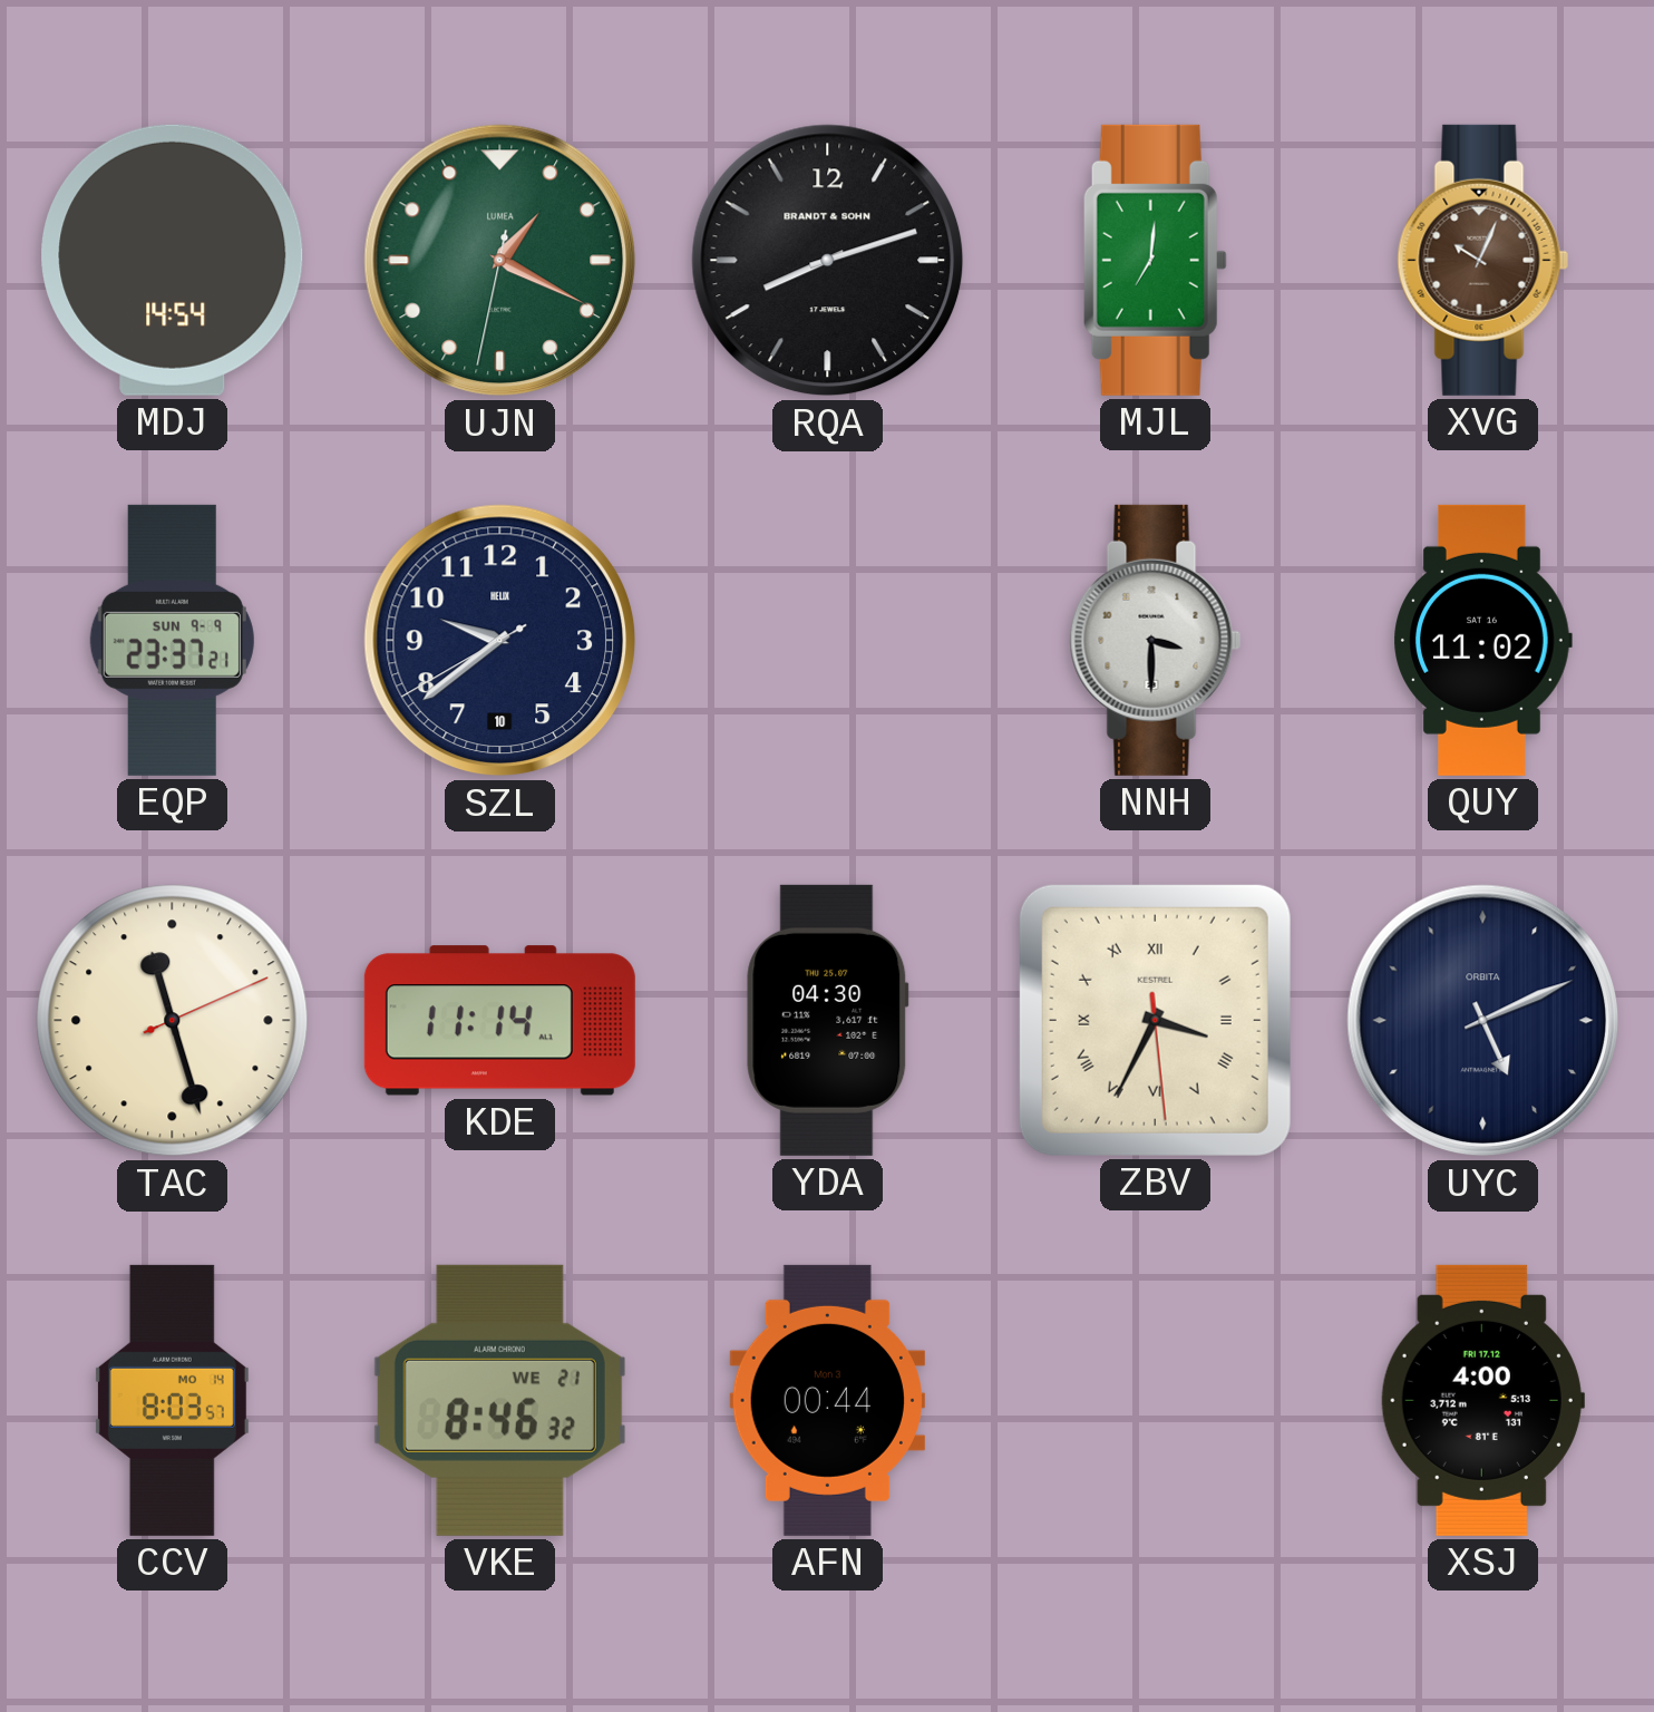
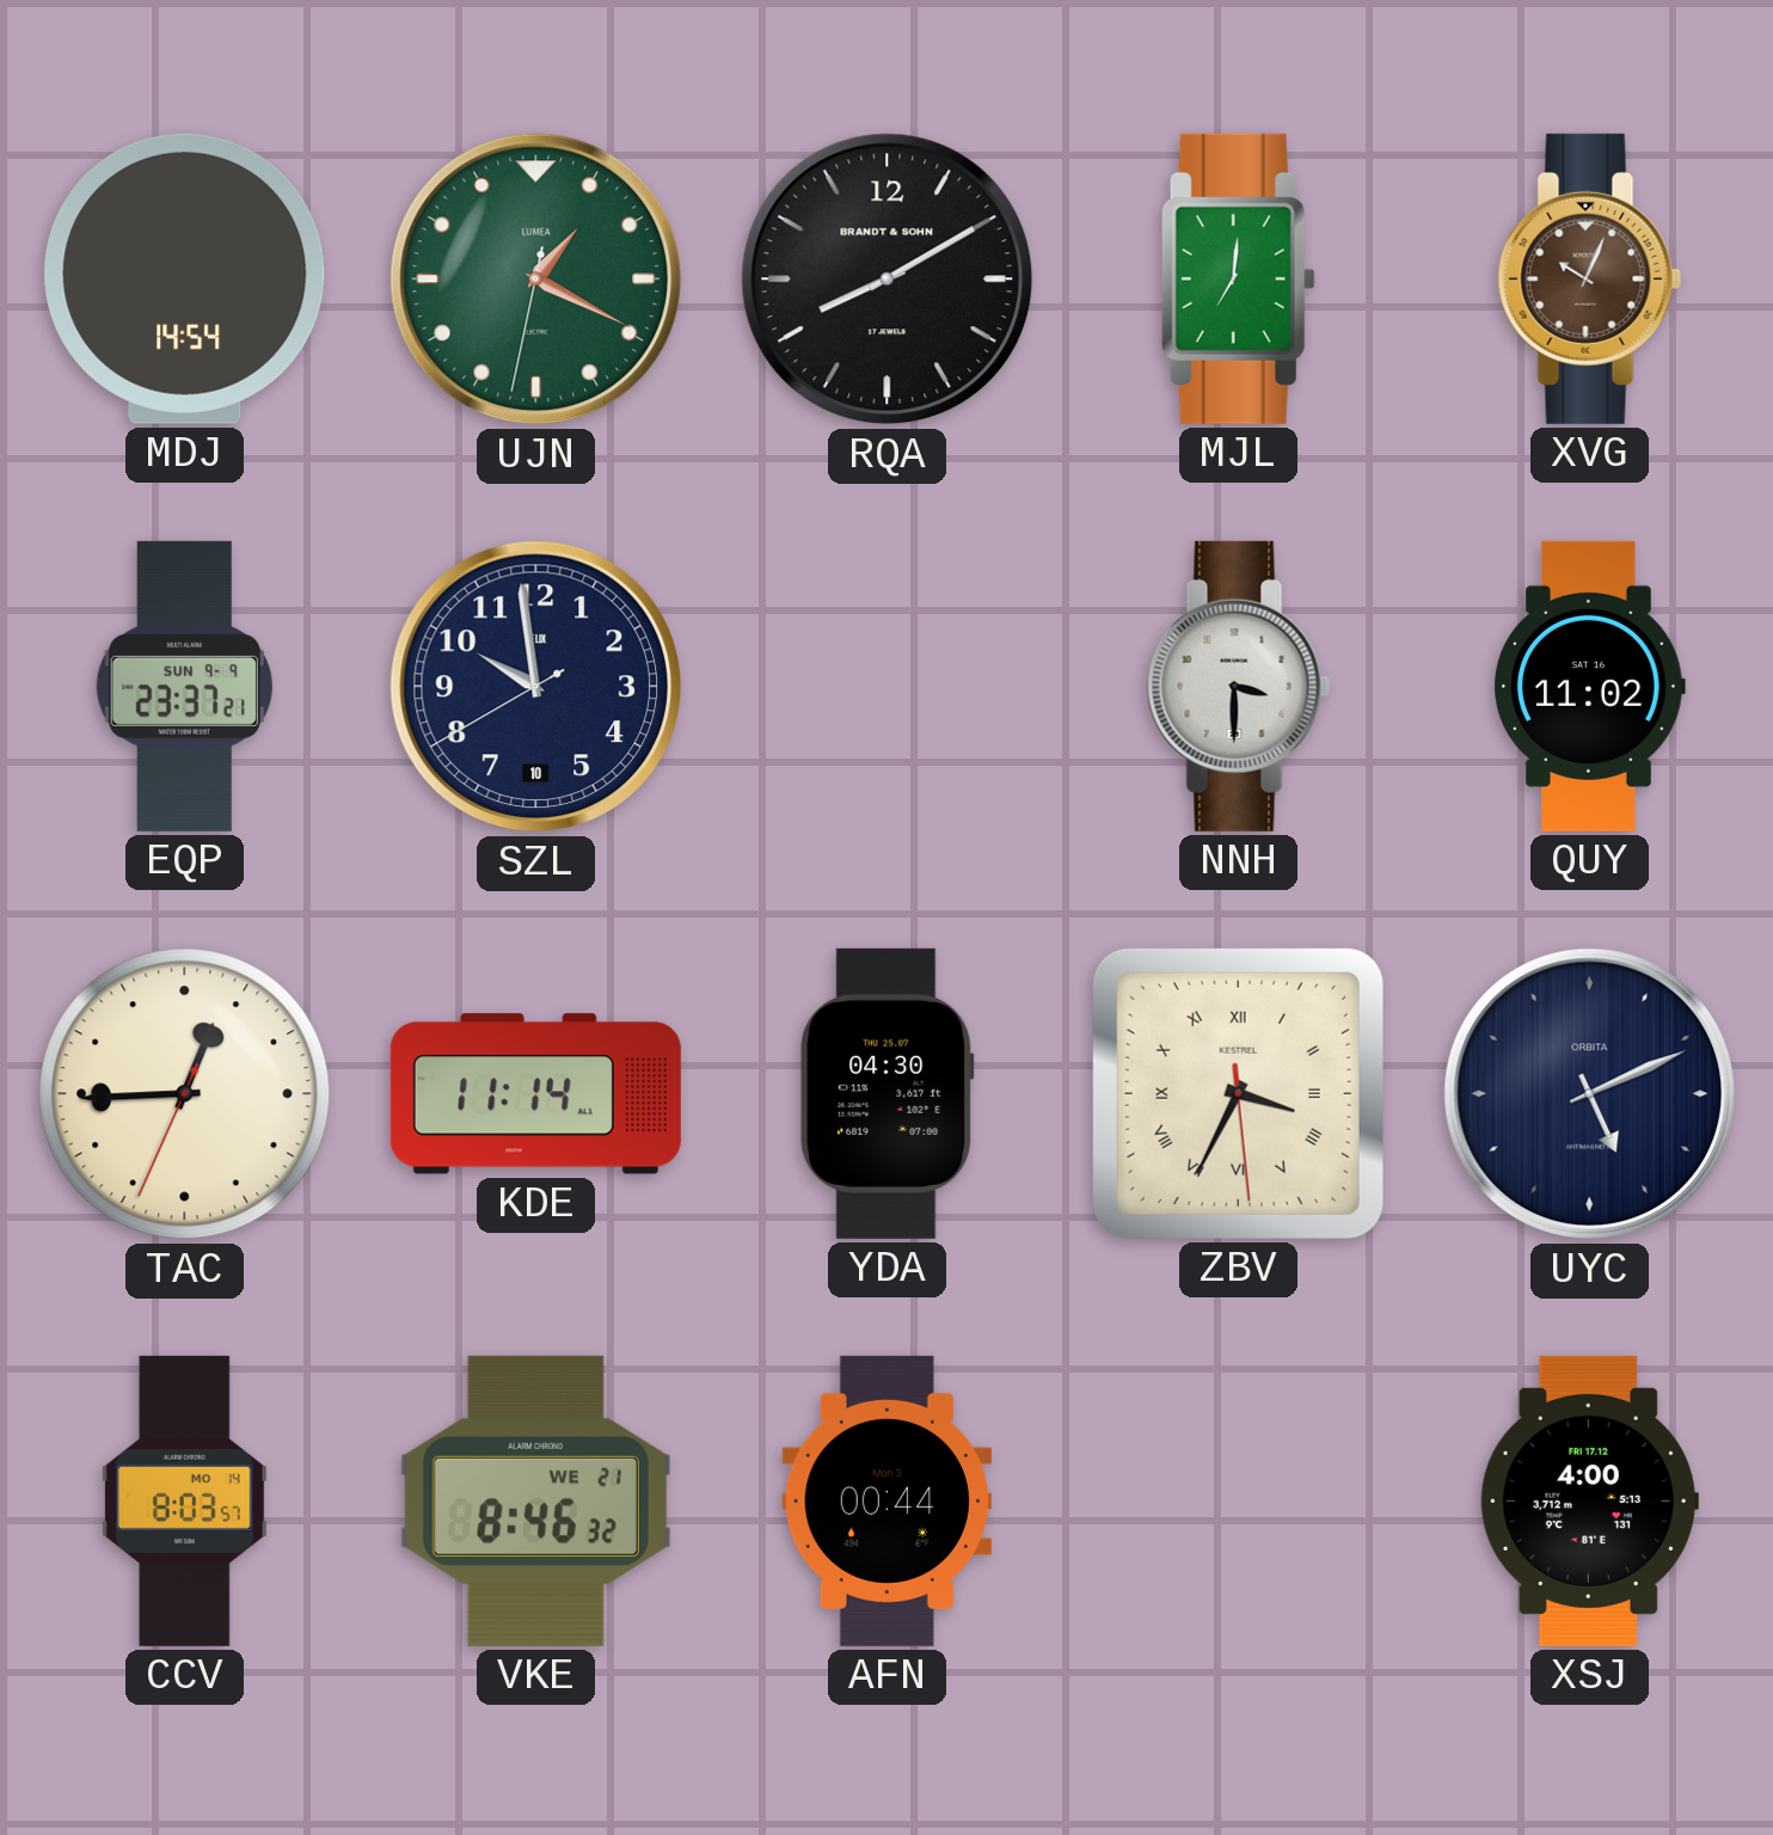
RQA: 8:12 -> 8:10
SZL: 9:38 -> 9:58
TAC: 11:27 -> 12:44
